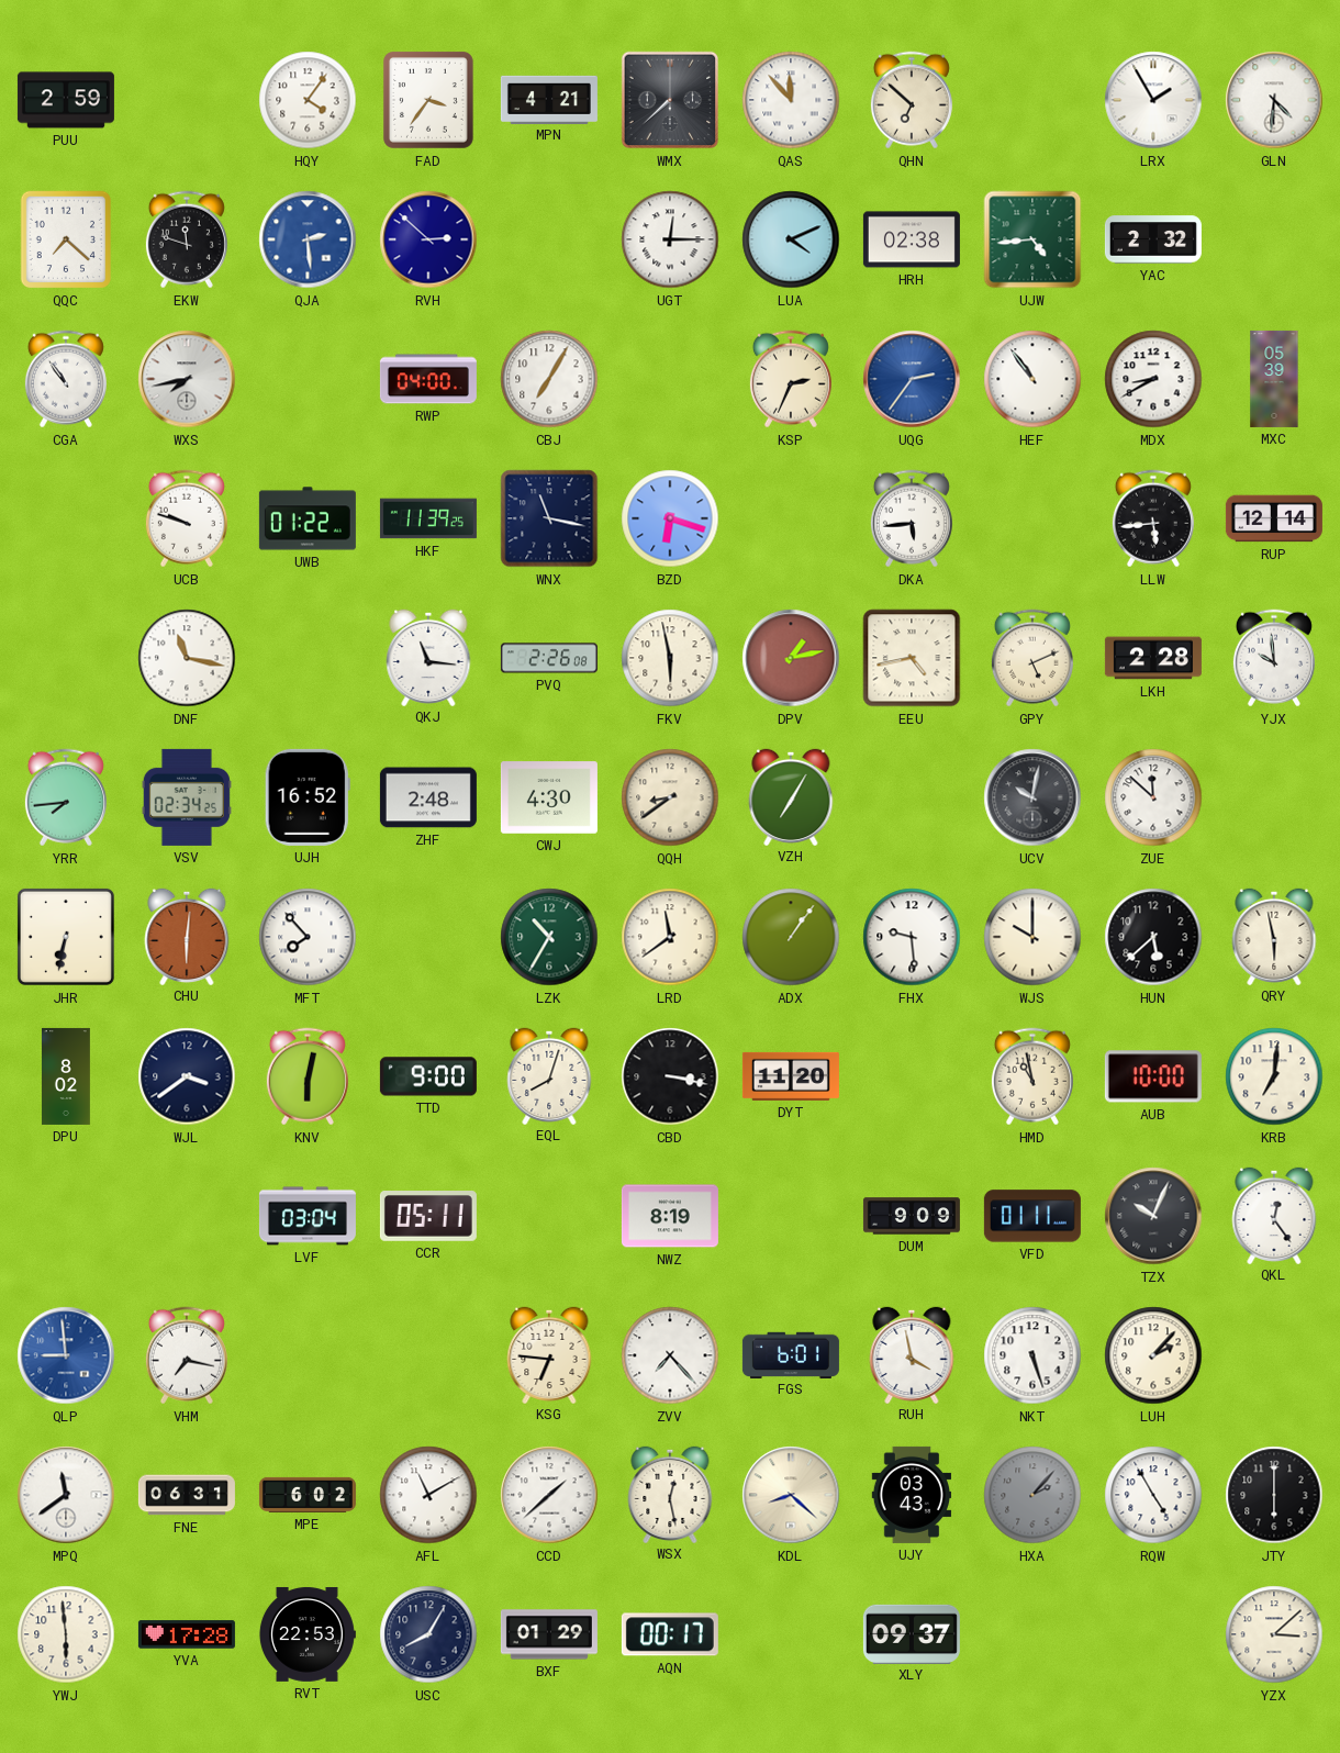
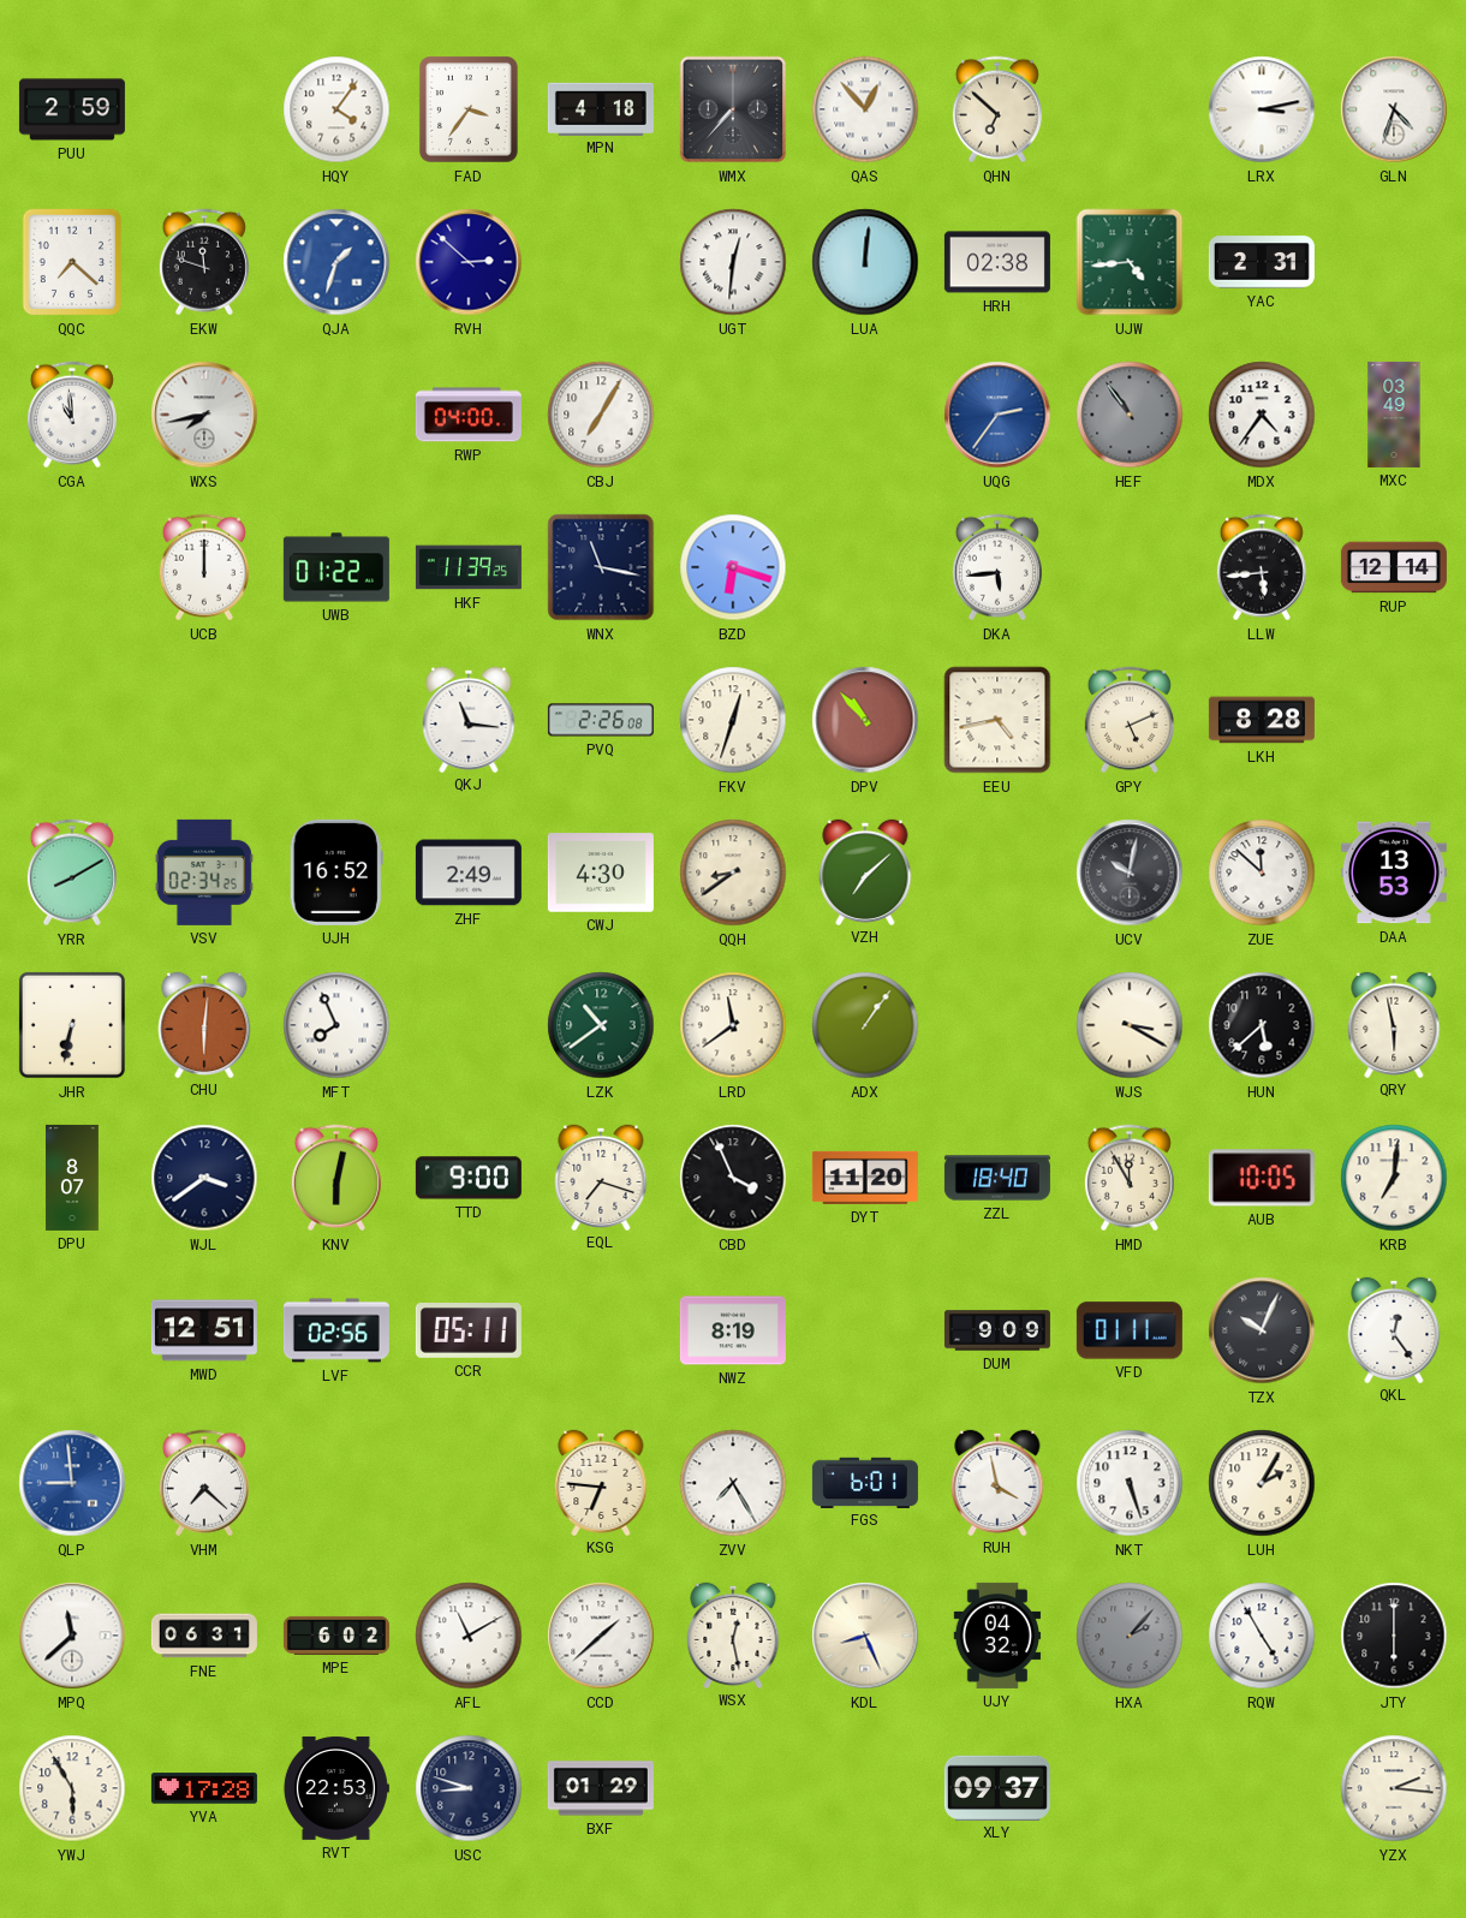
MPN: 4:21 -> 4:18
WMX: 7:38 -> 7:37
QAS: 11:53 -> 12:53
LRX: 1:55 -> 3:13
GLN: 4:31 -> 4:33
QJA: 2:29 -> 1:33
UGT: 12:15 -> 12:31
LUA: 4:11 -> 12:01
YAC: 2:32 -> 2:31
CGA: 10:54 -> 10:59
KSP: 2:34 -> none
HEF dial: white -> grey
MDX: 8:40 -> 4:36
MXC: 05:39 -> 03:49
UCB: 9:48 -> 12:00
DNF: 11:17 -> none
FKV: 5:58 -> 12:33
DPV: 1:13 -> 10:53
LKH: 2:28 -> 8:28
YJX: 9:59 -> none
YRR: 7:44 -> 8:10
ZHF: 2:48 -> 2:49
VZH: 7:05 -> 7:08
DAA: none -> 13:53
MFT: 7:53 -> 7:56
LZK: 10:35 -> 10:39
FHX: 9:29 -> none
WJS: 10:00 -> 3:20
DPU: 8:02 -> 8:07
EQL: 8:03 -> 7:18
CBD: 3:17 -> 3:56
ZZL: none -> 18:40
HMD: 10:58 -> 11:55
AUB: 10:00 -> 10:05
MWD: none -> 12:51
LVF: 03:04 -> 02:56
VHM: 7:17 -> 7:22
ZVV: 7:23 -> 7:25
LUH: 2:07 -> 2:05
MPQ: 11:39 -> 11:38
KDL: 8:22 -> 8:26
UJY: 03:43 -> 04:32
YWJ: 5:59 -> 5:55
USC: 8:05 -> 8:48
AQN: 00:17 -> none
YZX: 3:08 -> 2:16
